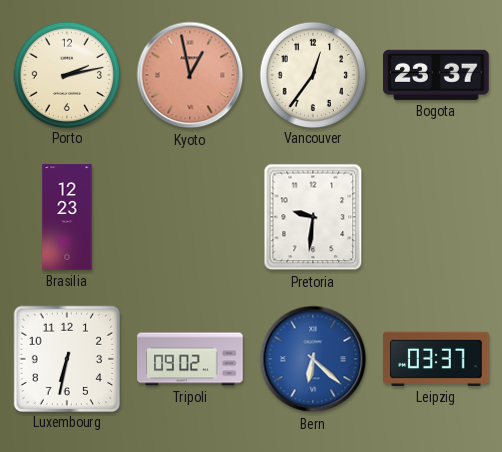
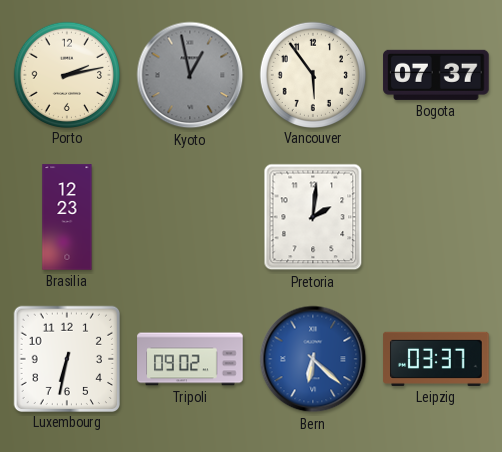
Kyoto dial: salmon -> grey
Vancouver: 12:36 -> 5:54
Bogota: 23:37 -> 07:37
Pretoria: 9:31 -> 2:01
